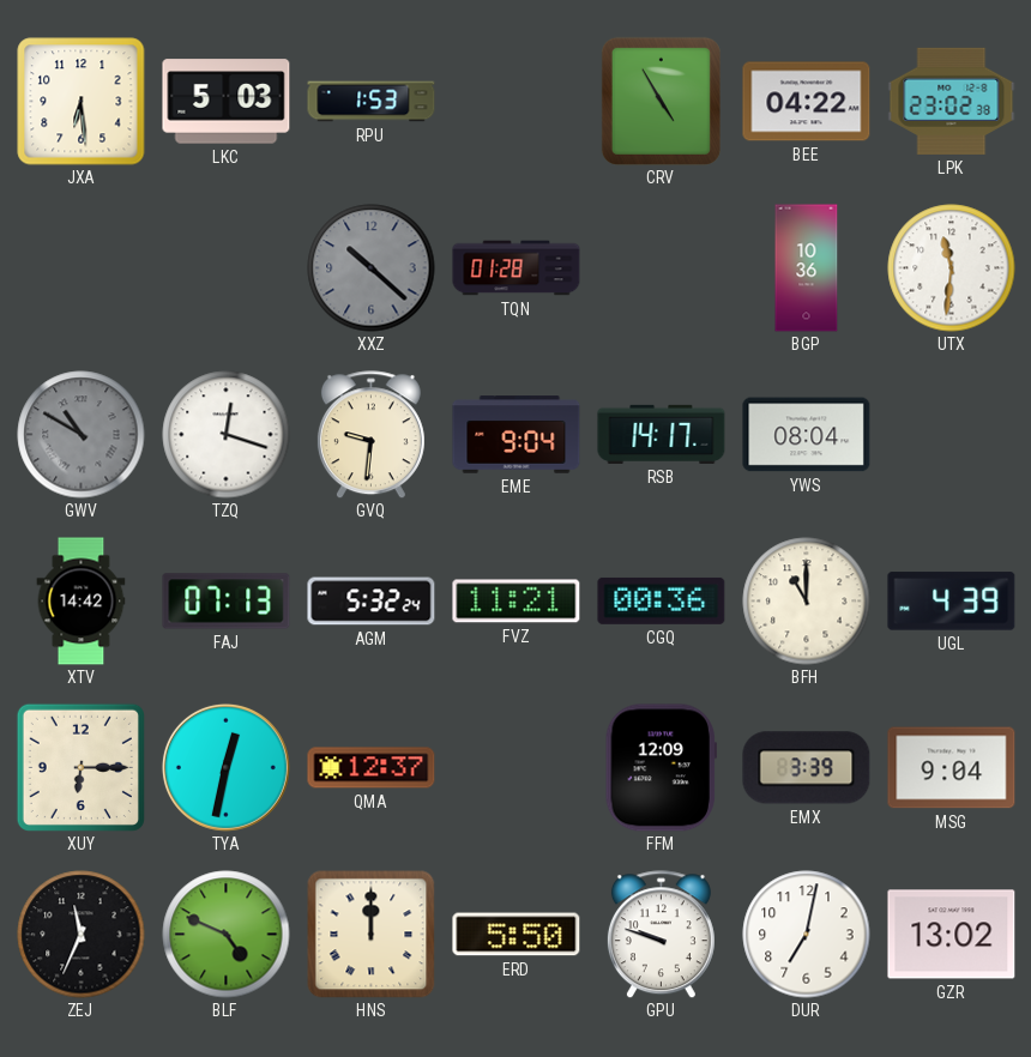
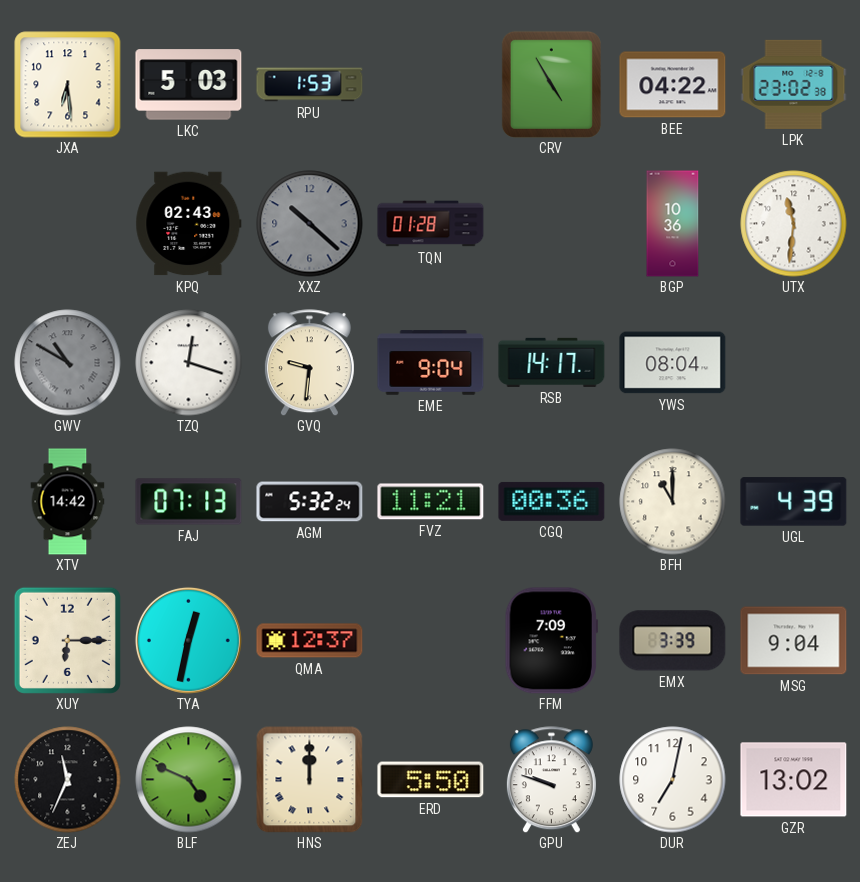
KPQ: none -> 02:43
FFM: 12:09 -> 7:09
